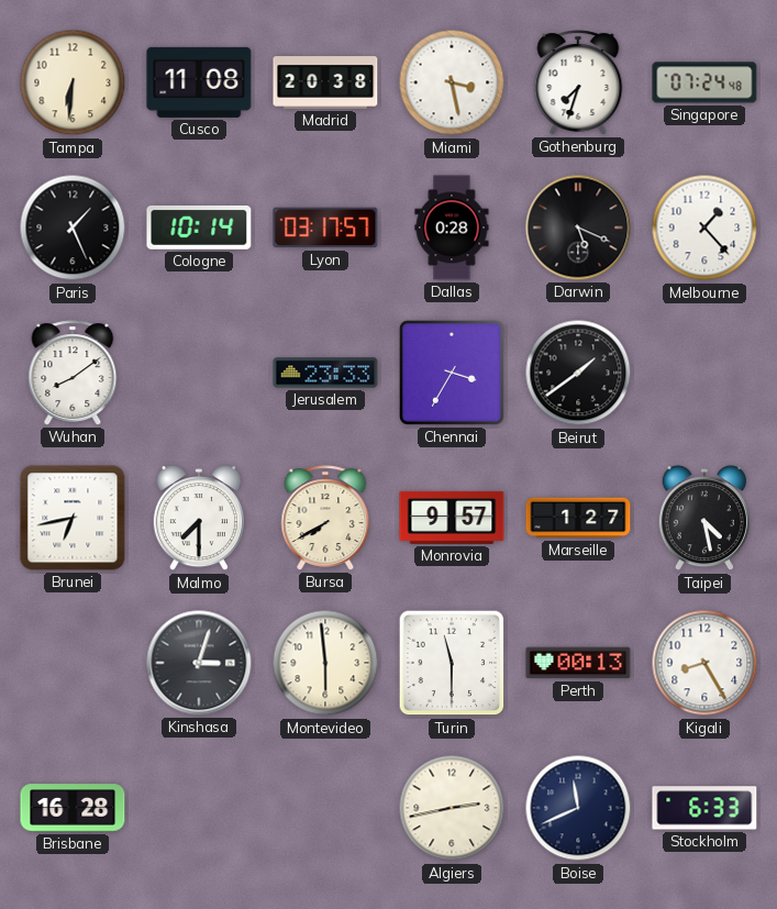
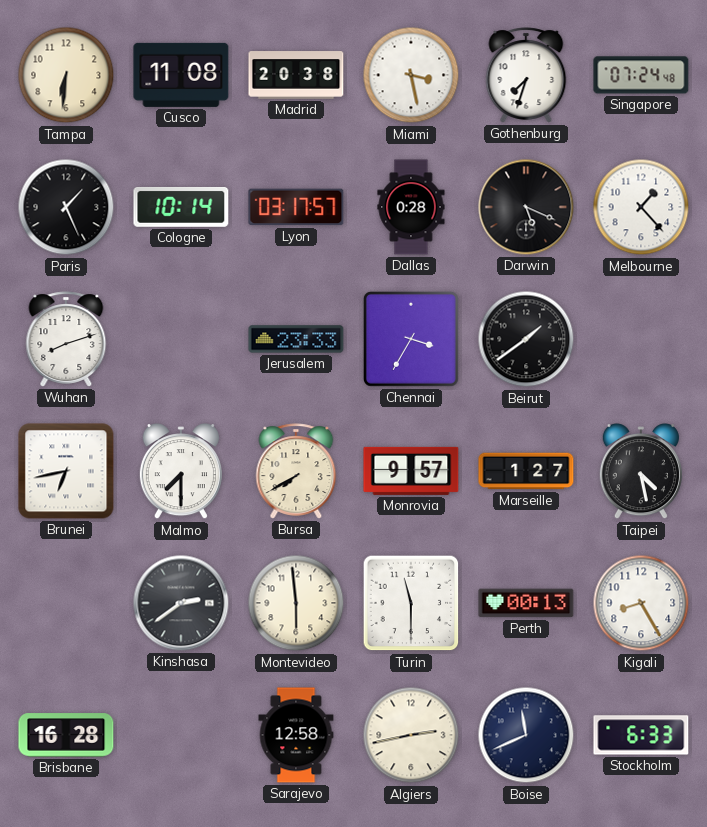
Wuhan: 8:09 -> 8:12
Kinshasa: 3:03 -> 2:39
Sarajevo: none -> 12:58
